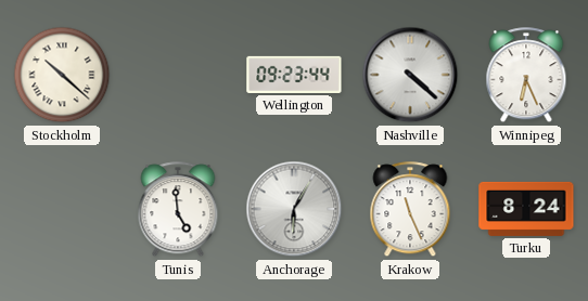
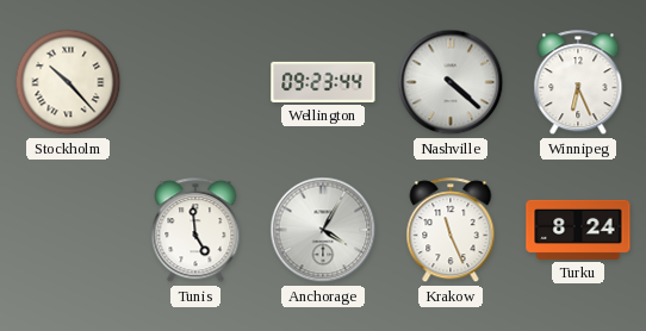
Stockholm: 10:22 -> 10:23
Anchorage: 6:05 -> 4:05
